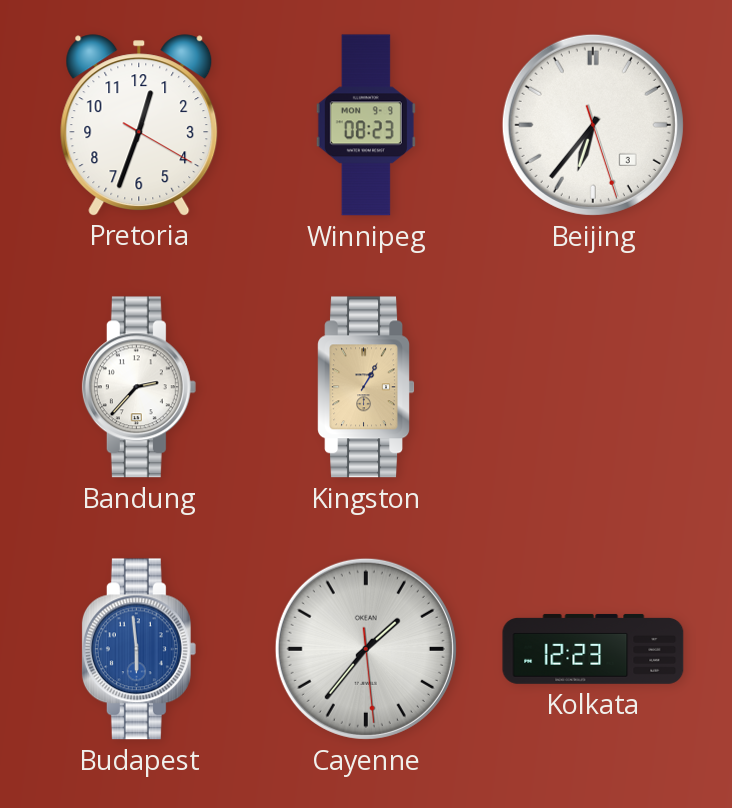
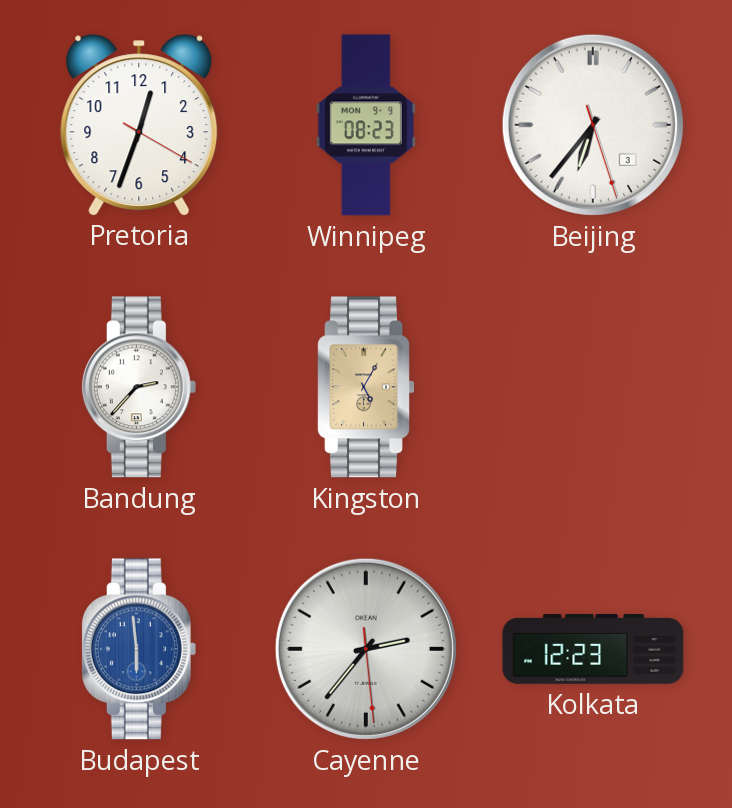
Kingston: 1:05 -> 5:05
Cayenne: 1:36 -> 2:36
